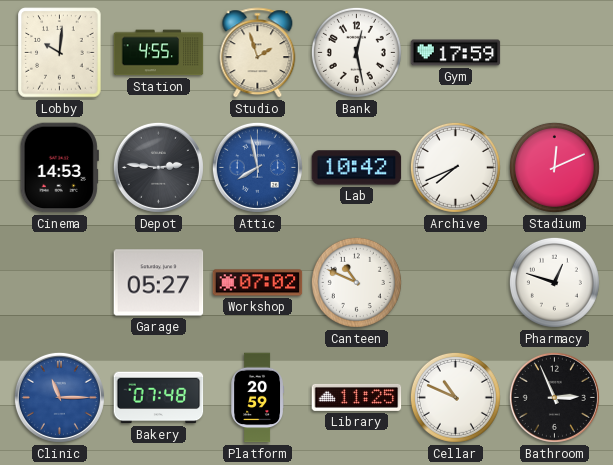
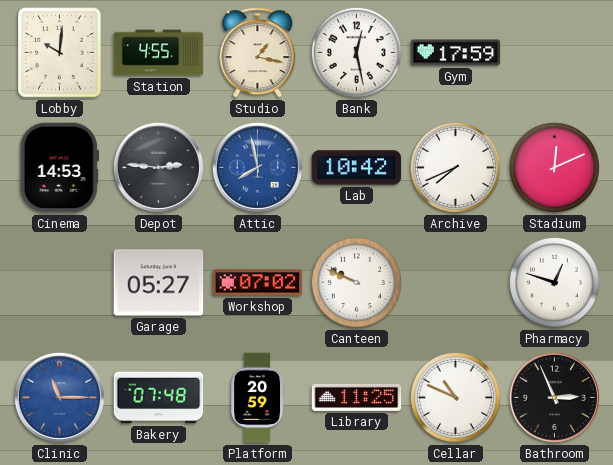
Studio: 1:57 -> 1:17
Canteen: 10:49 -> 9:49
